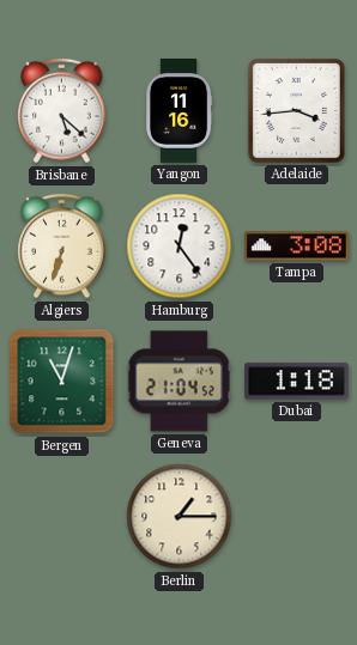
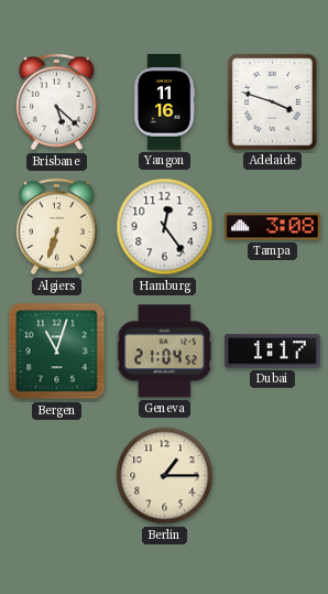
Adelaide: 3:44 -> 3:48
Dubai: 1:18 -> 1:17
